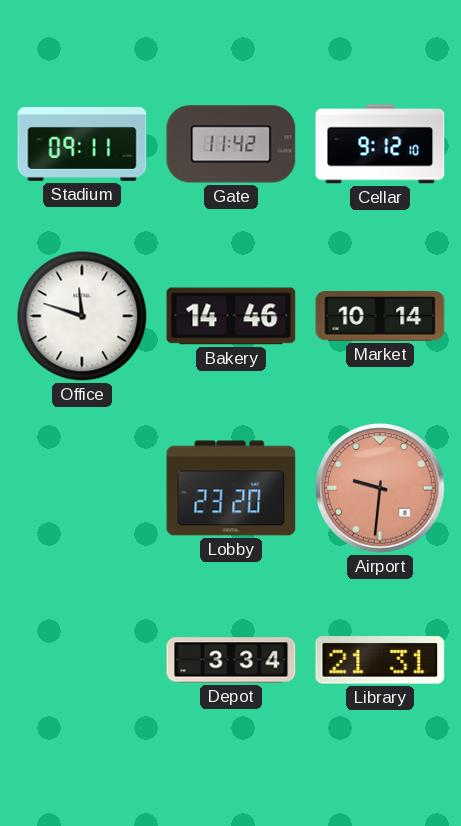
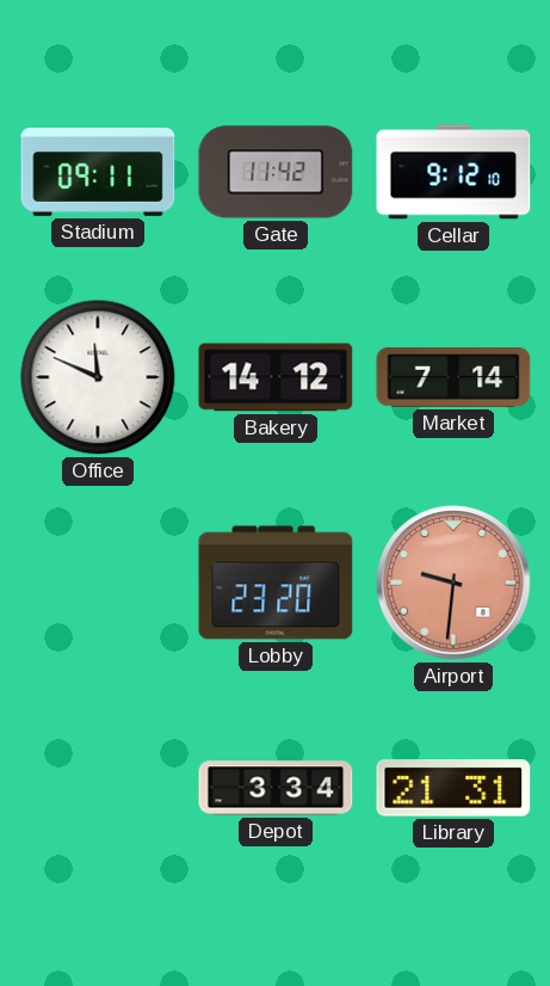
Office: 11:48 -> 11:49
Bakery: 14:46 -> 14:12
Market: 10:14 -> 7:14
